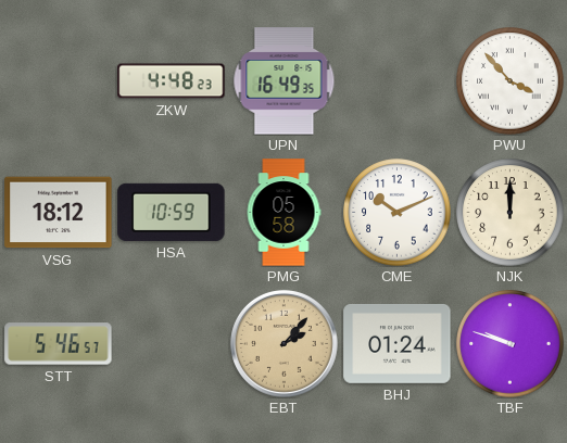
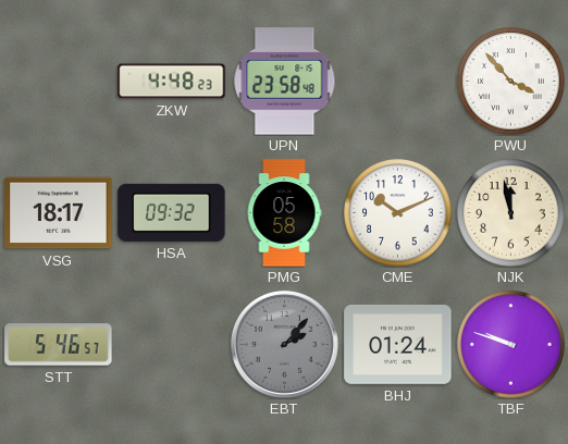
UPN: 16:49 -> 23:58
VSG: 18:12 -> 18:17
HSA: 10:59 -> 09:32
NJK: 12:00 -> 11:58
EBT dial: champagne -> grey
